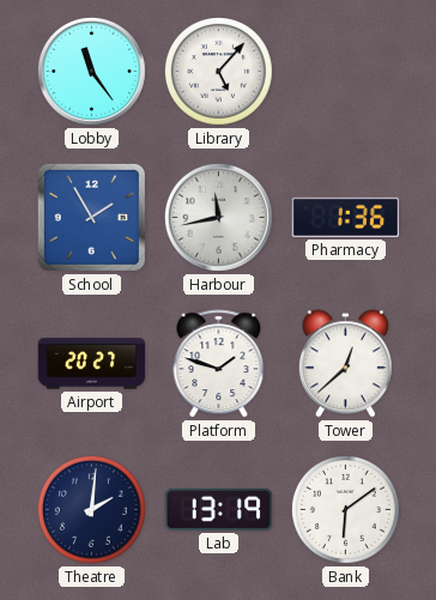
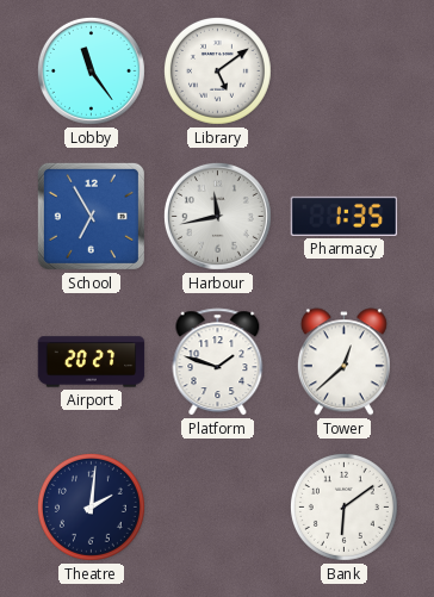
Library: 5:07 -> 5:09
School: 1:55 -> 6:55
Pharmacy: 1:36 -> 1:35
Lab: 13:19 -> none
